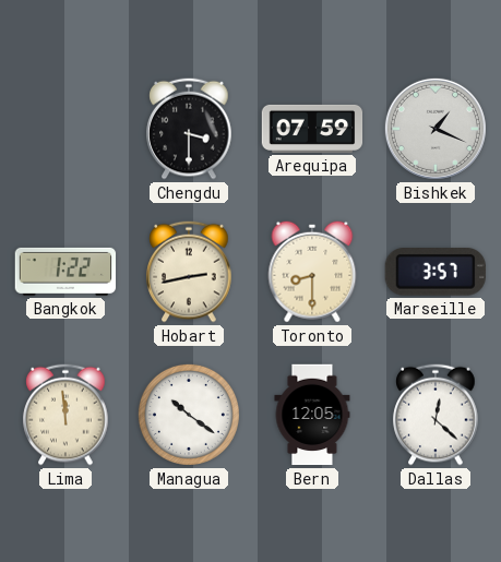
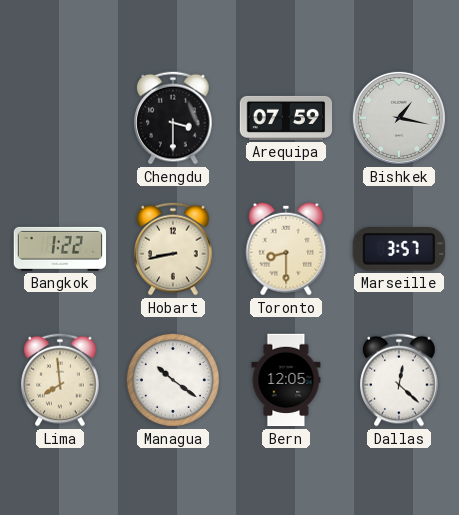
Bishkek: 1:19 -> 1:17
Hobart: 2:43 -> 8:43
Lima: 11:59 -> 7:59
